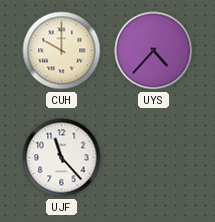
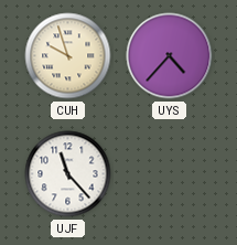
CUH: 10:00 -> 9:57
